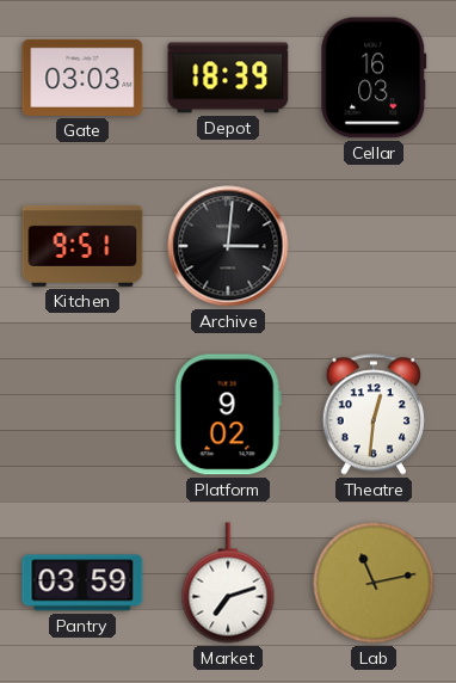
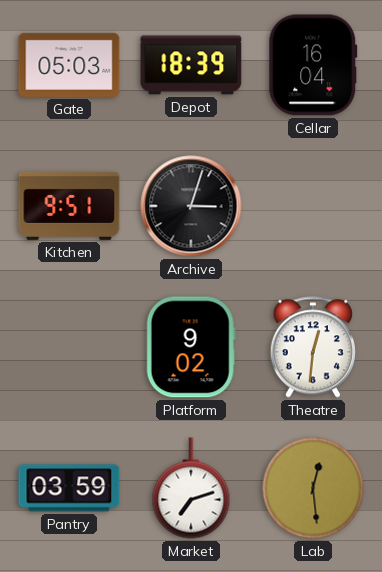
Gate: 03:03 -> 05:03
Cellar: 16:03 -> 16:04
Archive: 3:01 -> 3:03
Lab: 11:13 -> 12:29
